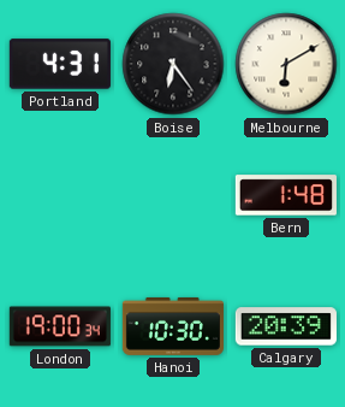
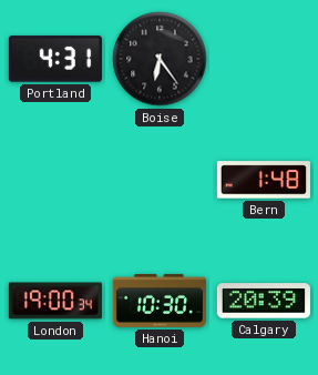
Melbourne: 6:10 -> none
